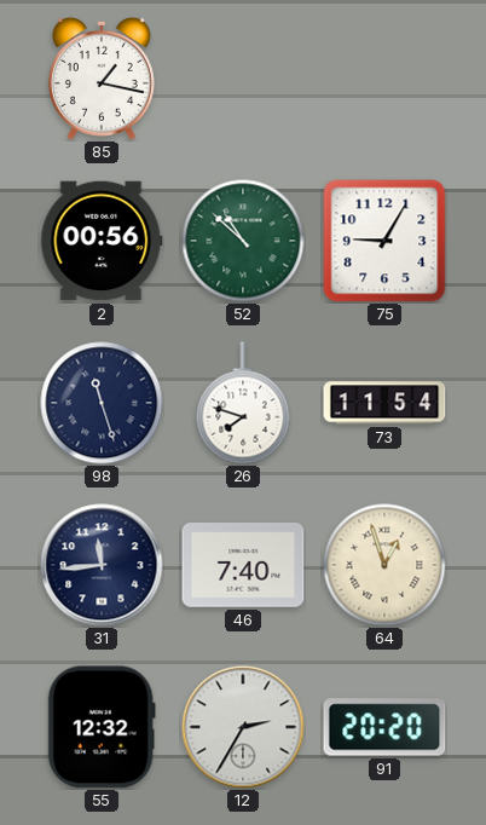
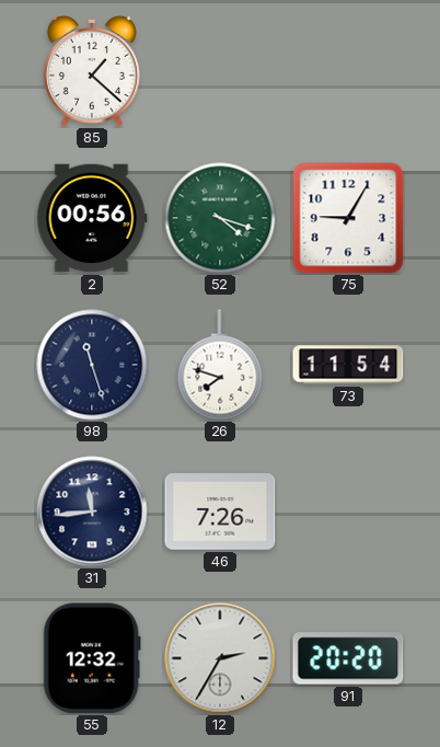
85: 1:17 -> 1:22
52: 10:52 -> 4:18
46: 7:40 -> 7:26
64: 12:57 -> none
